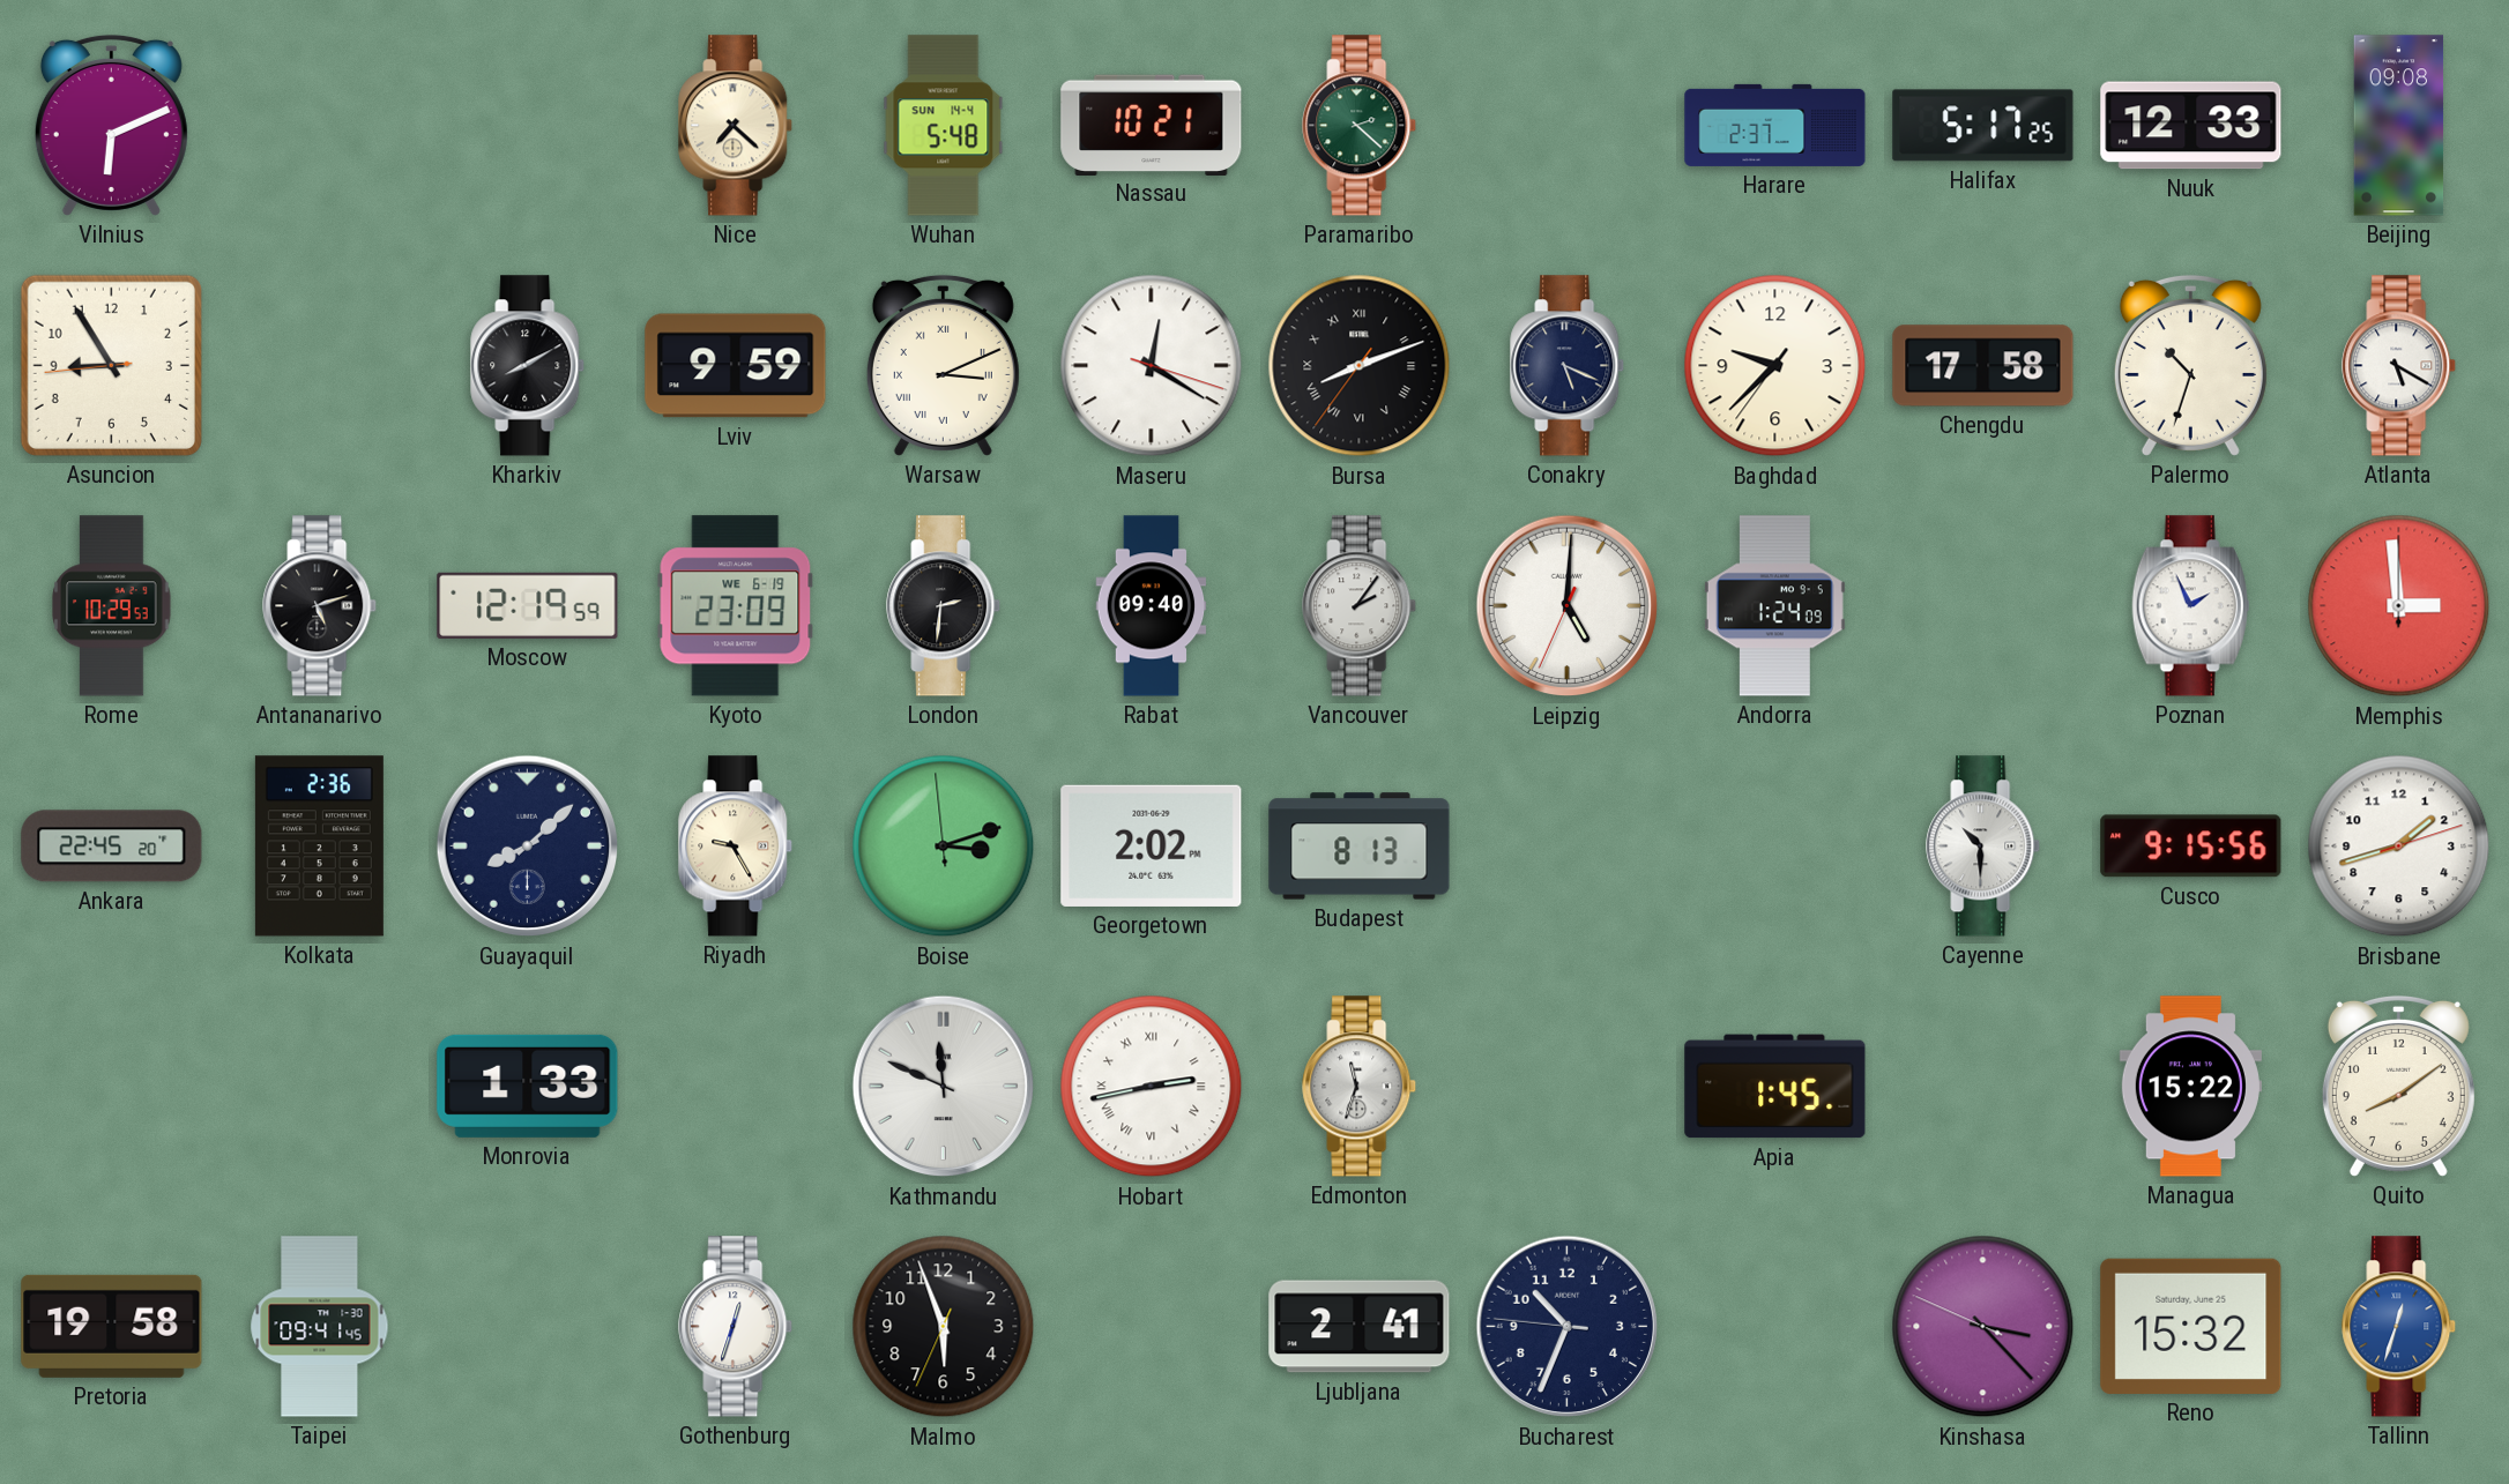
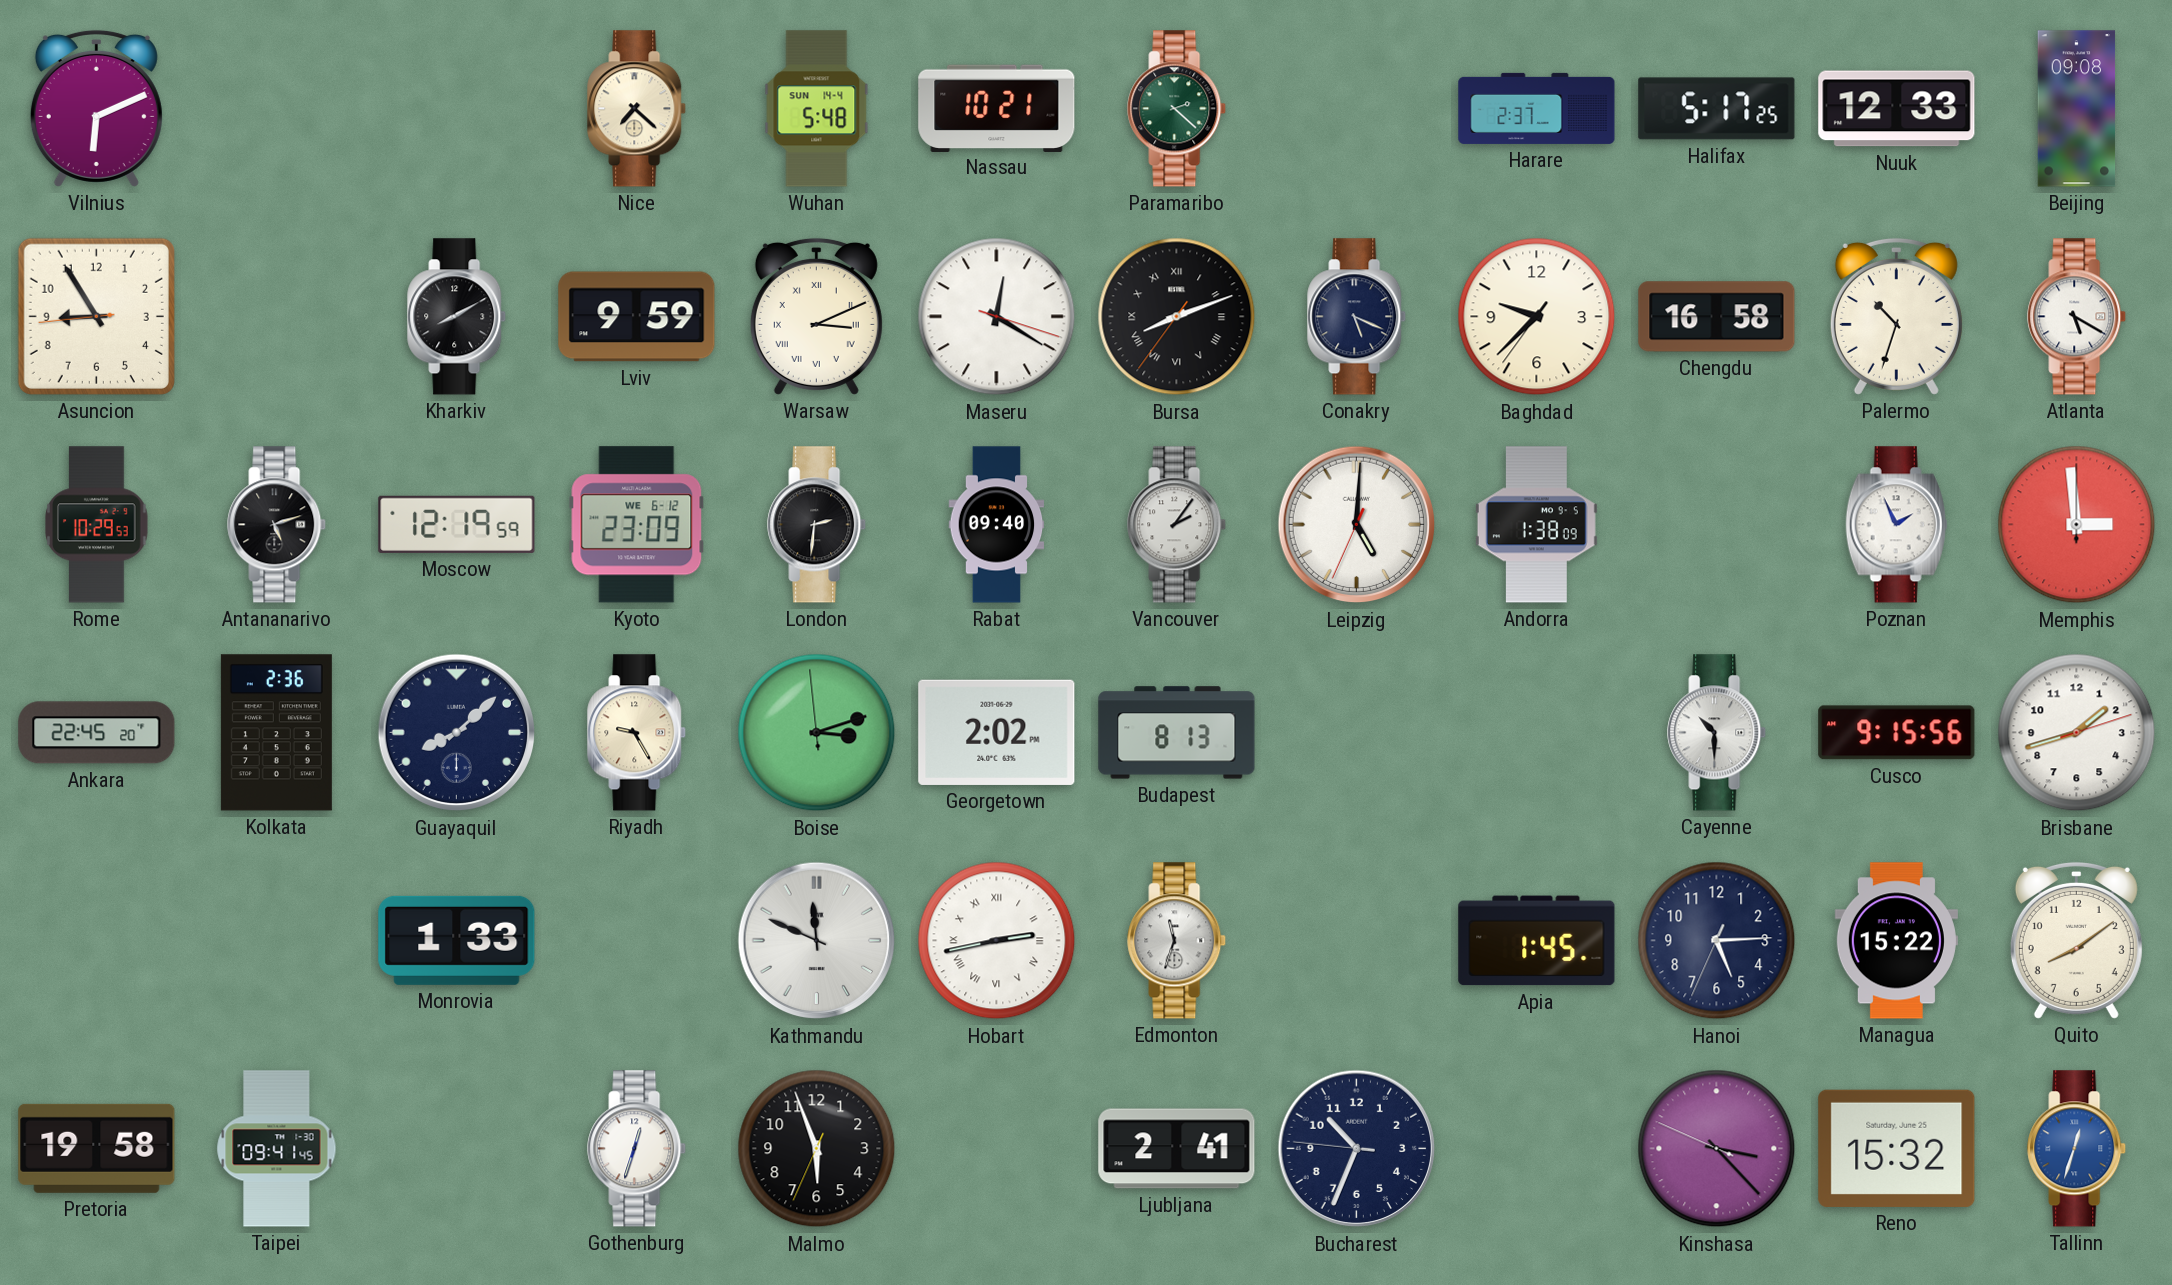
Chengdu: 17:58 -> 16:58
Kyoto date: WE 6-19 -> WE 6-12
Andorra: 1:24 -> 1:38
Hanoi: none -> 5:14
